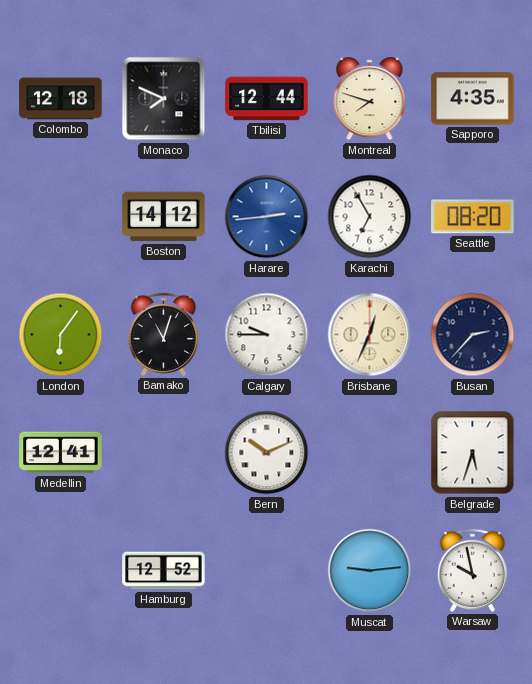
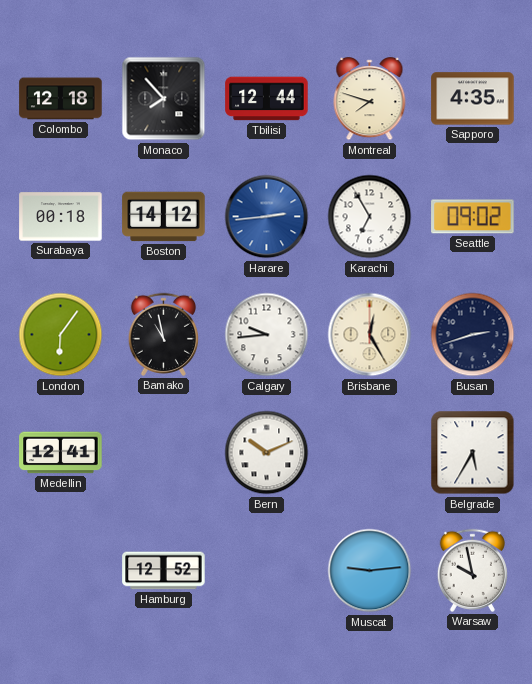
Monaco: 7:49 -> 7:53
Surabaya: none -> 00:18
Seattle: 08:20 -> 09:02
Bamako: 11:03 -> 10:58
Calgary: 9:45 -> 9:44
Brisbane: 12:34 -> 12:25
Busan: 2:37 -> 2:42
Belgrade: 5:33 -> 5:35
